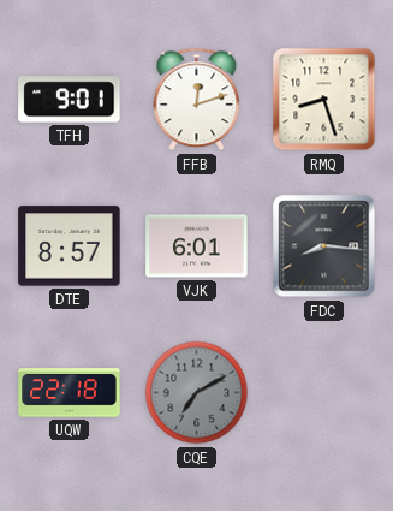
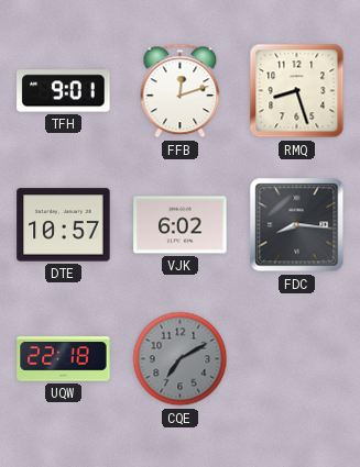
DTE: 8:57 -> 10:57
VJK: 6:01 -> 6:02
